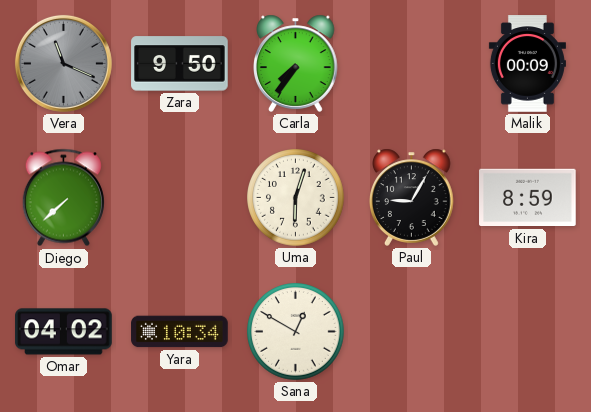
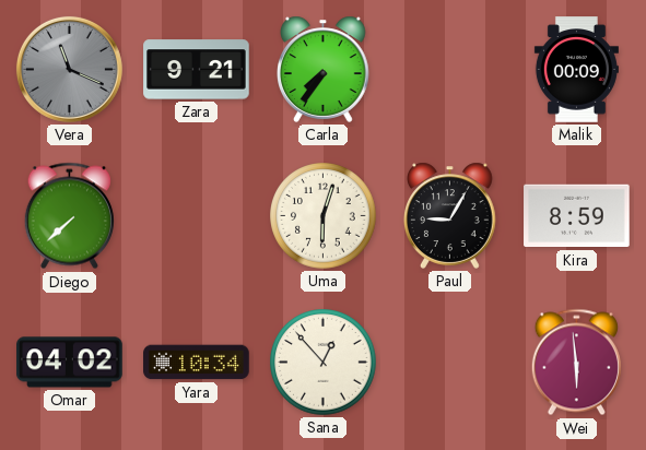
Zara: 9:50 -> 9:21
Sana: 12:50 -> 12:53
Wei: none -> 5:59
